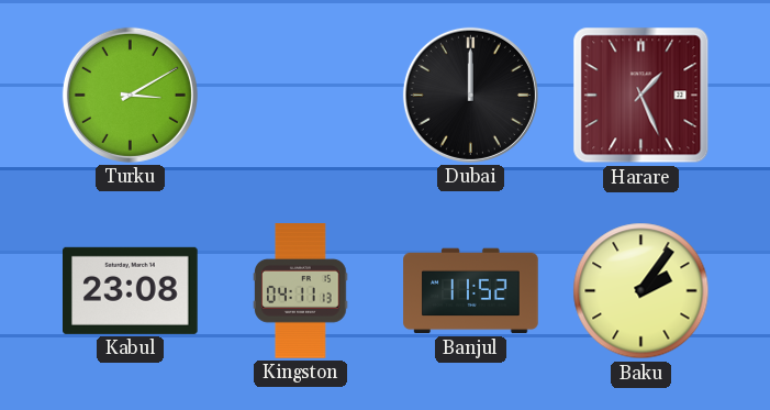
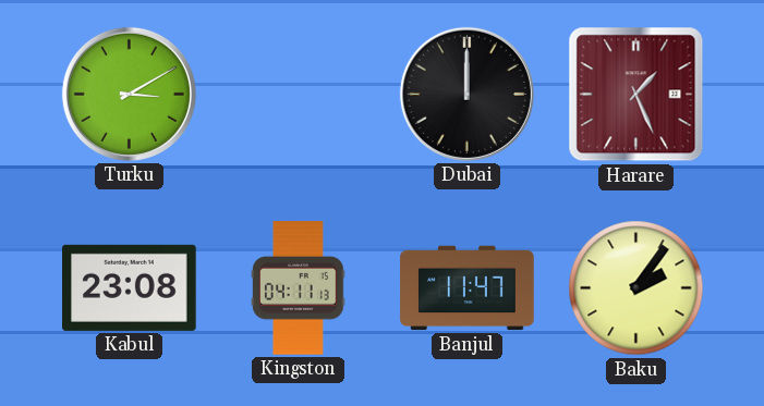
Banjul: 11:52 -> 11:47
